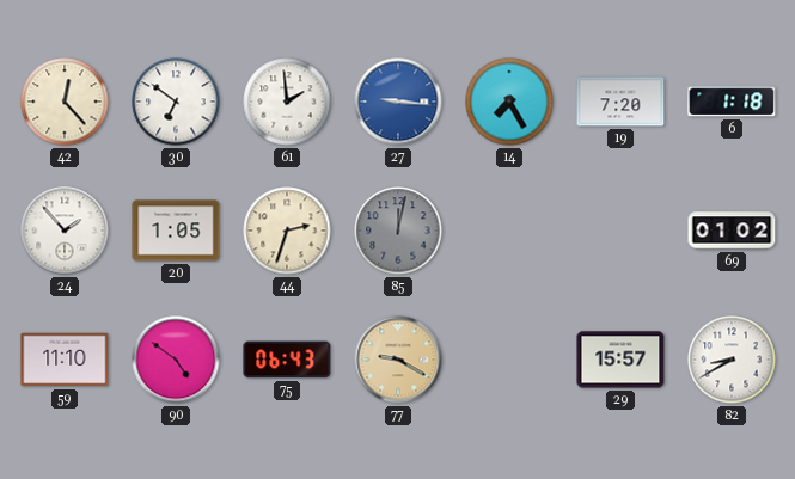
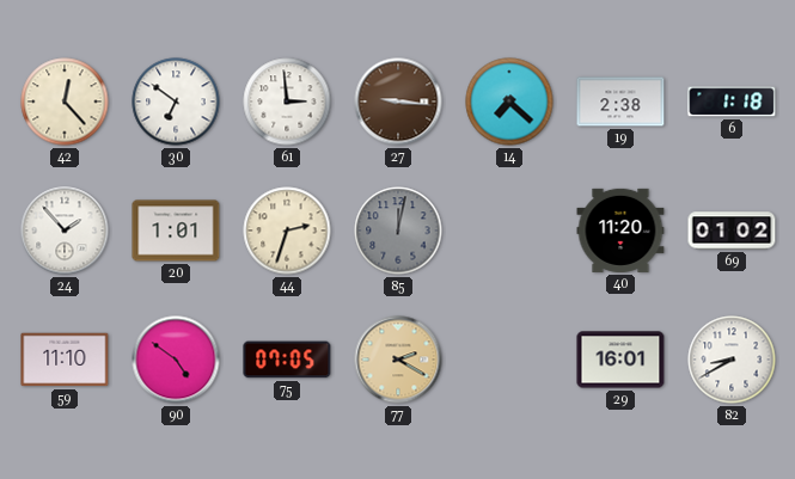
61: 1:59 -> 2:59
27 dial: blue -> brown
14: 7:25 -> 7:22
19: 7:20 -> 2:38
20: 1:05 -> 1:01
40: none -> 11:20
75: 06:43 -> 07:05
77: 9:20 -> 2:20
29: 15:57 -> 16:01
